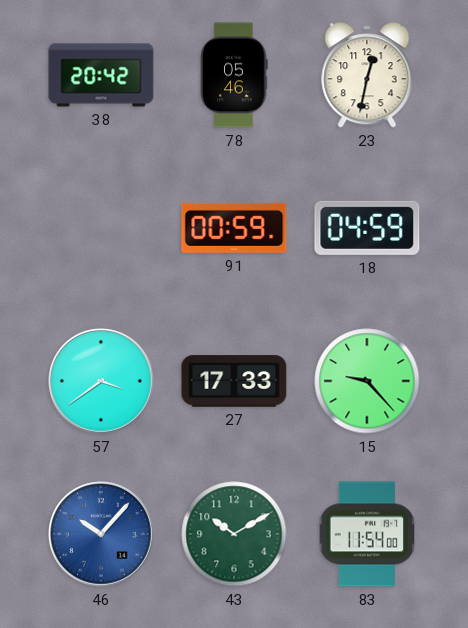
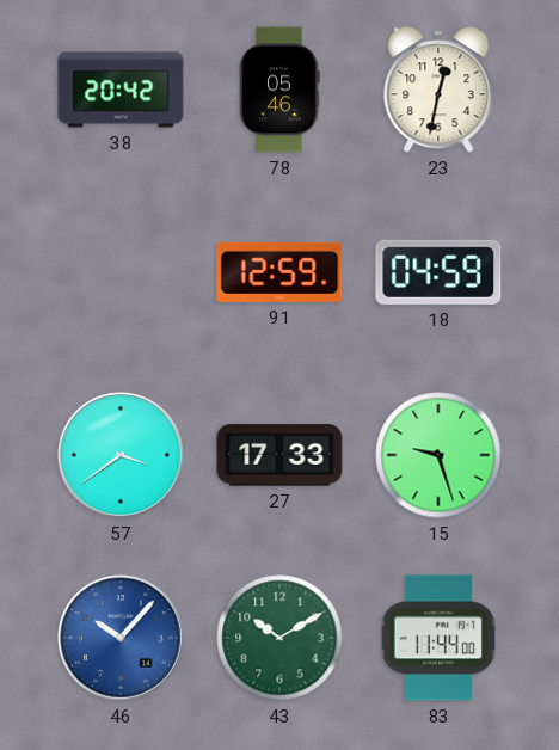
91: 00:59 -> 12:59
15: 9:23 -> 9:27
83: 11:54 -> 11:44
